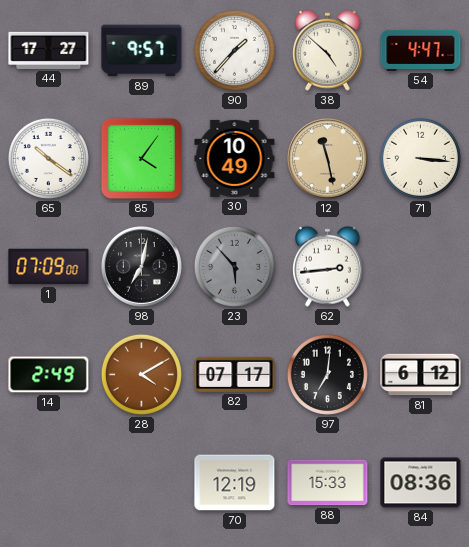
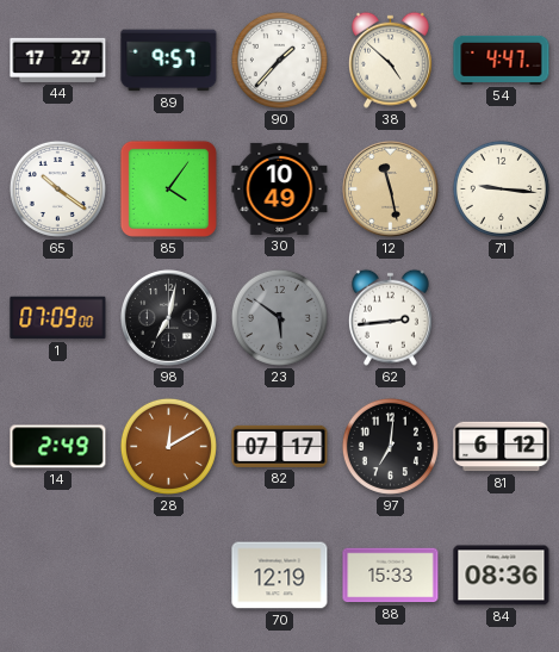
71: 3:16 -> 9:16
23: 5:53 -> 5:51
28: 4:10 -> 12:10
